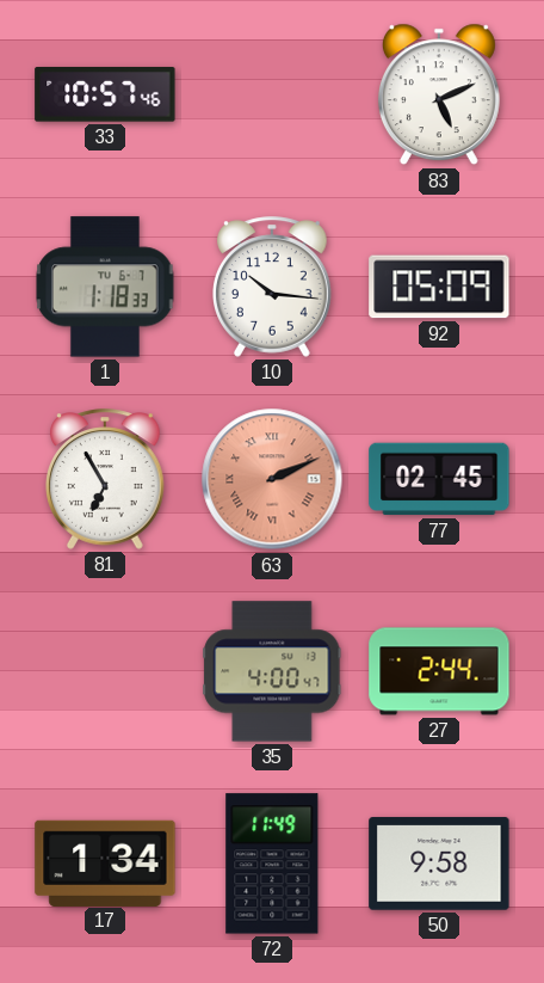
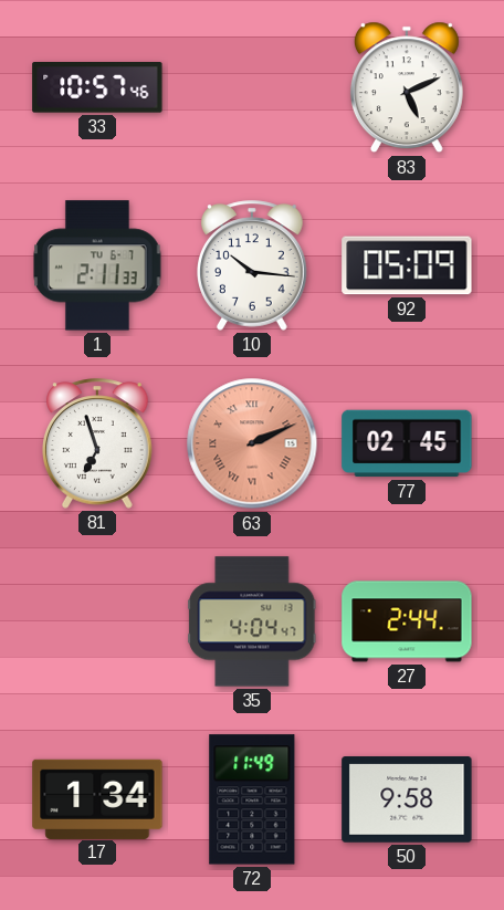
1: 1:18 -> 2:11
81: 6:55 -> 6:57
35: 4:00 -> 4:04
